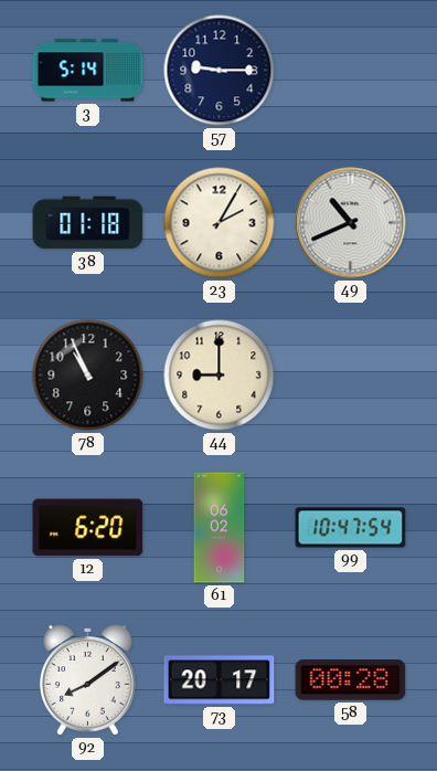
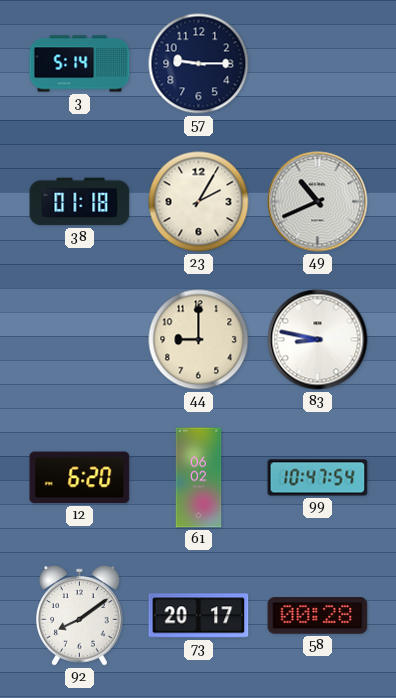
78: 10:56 -> none
83: none -> 8:47
